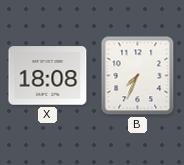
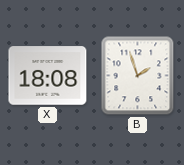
B: 7:34 -> 1:57
